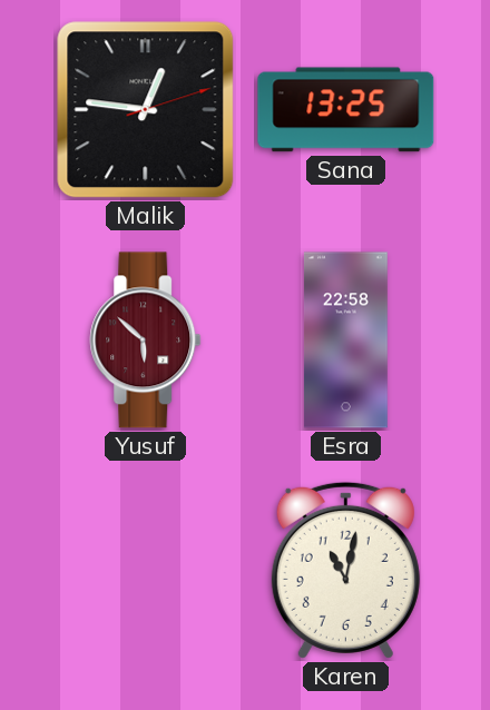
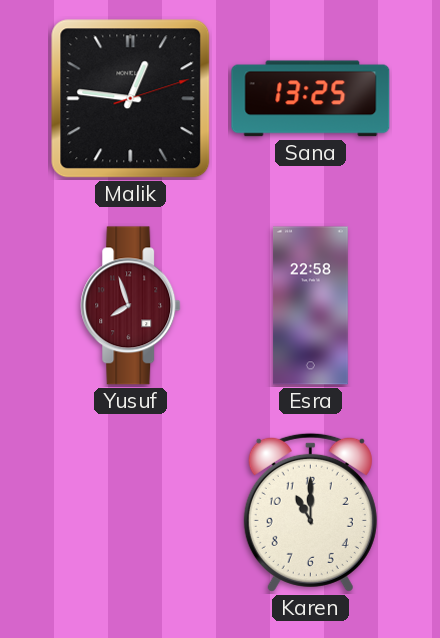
Yusuf: 5:52 -> 7:57
Karen: 11:02 -> 11:00
